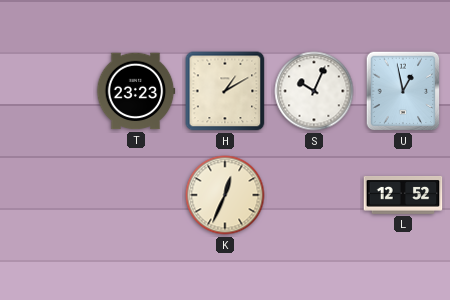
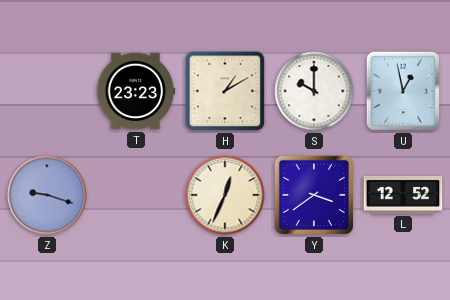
S: 10:04 -> 10:00
Z: none -> 9:18
Y: none -> 3:39
